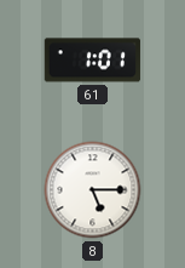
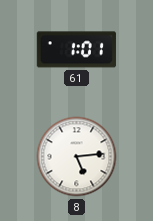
8: 5:15 -> 5:14
